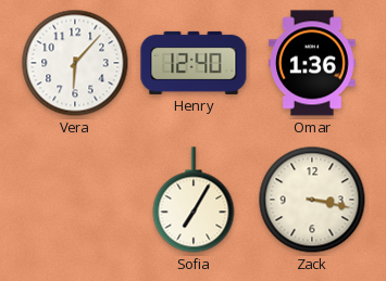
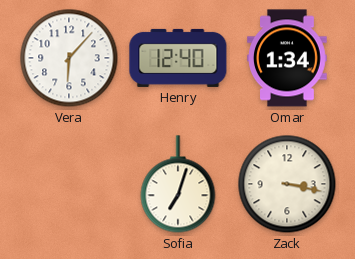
Omar: 1:36 -> 1:34
Sofia: 7:05 -> 7:03
